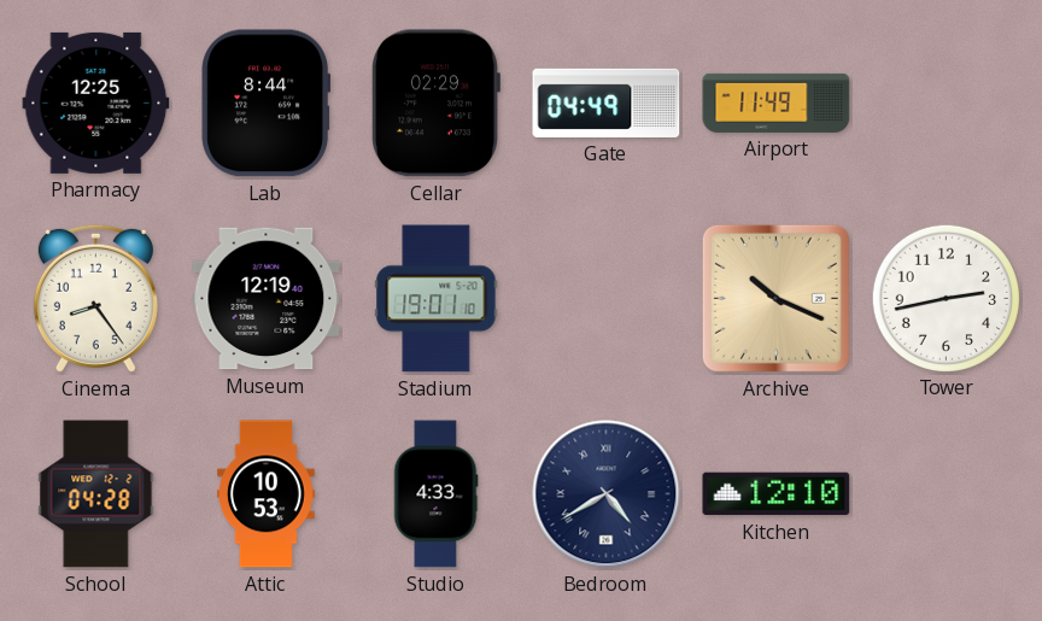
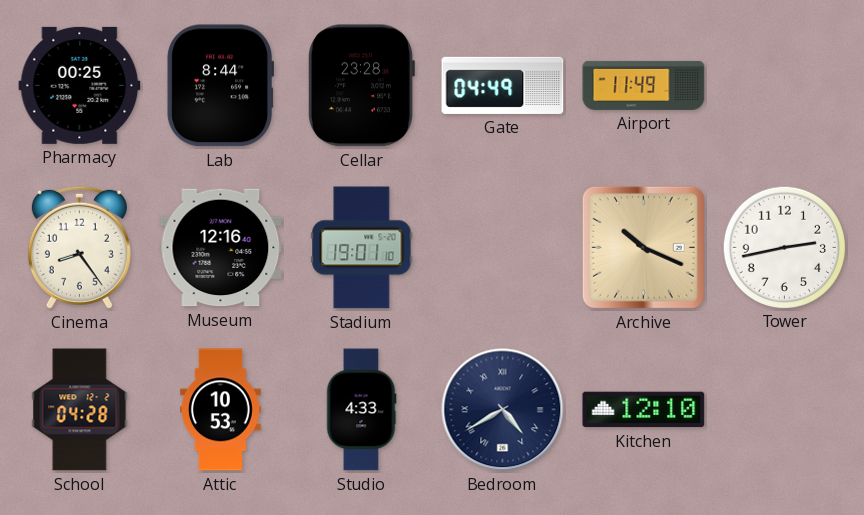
Pharmacy: 12:25 -> 00:25
Cellar: 02:29 -> 23:28
Museum: 12:19 -> 12:16
